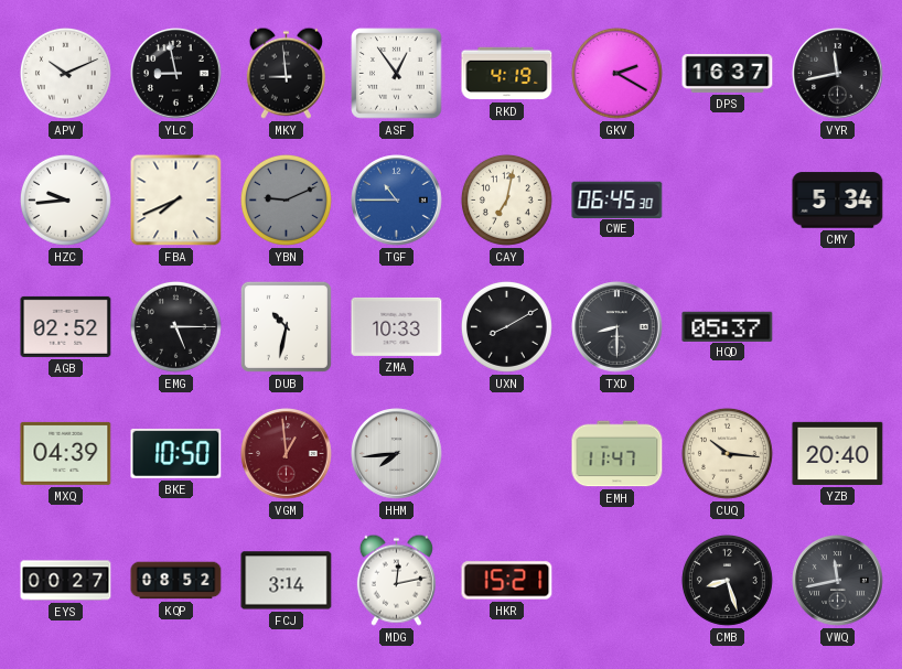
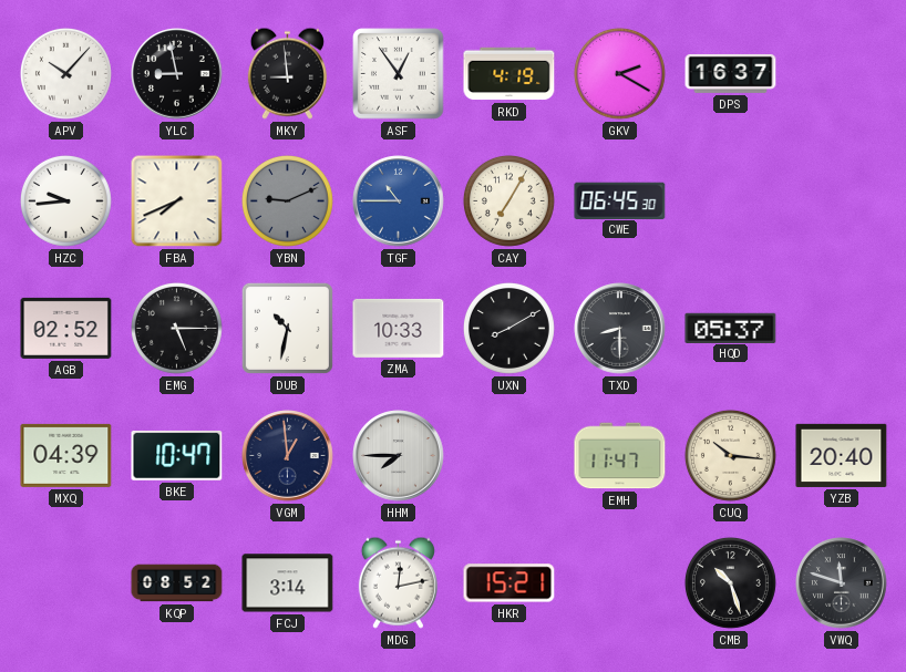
APV: 10:11 -> 10:07
VYR: 11:43 -> none
CAY: 7:02 -> 7:05
CMY: 5:34 -> none
BKE: 10:50 -> 10:47
VGM dial: burgundy -> navy
HHM: 7:44 -> 7:45
EYS: 00:27 -> none
CMB: 8:27 -> 10:27
VWQ: 11:43 -> 11:48
